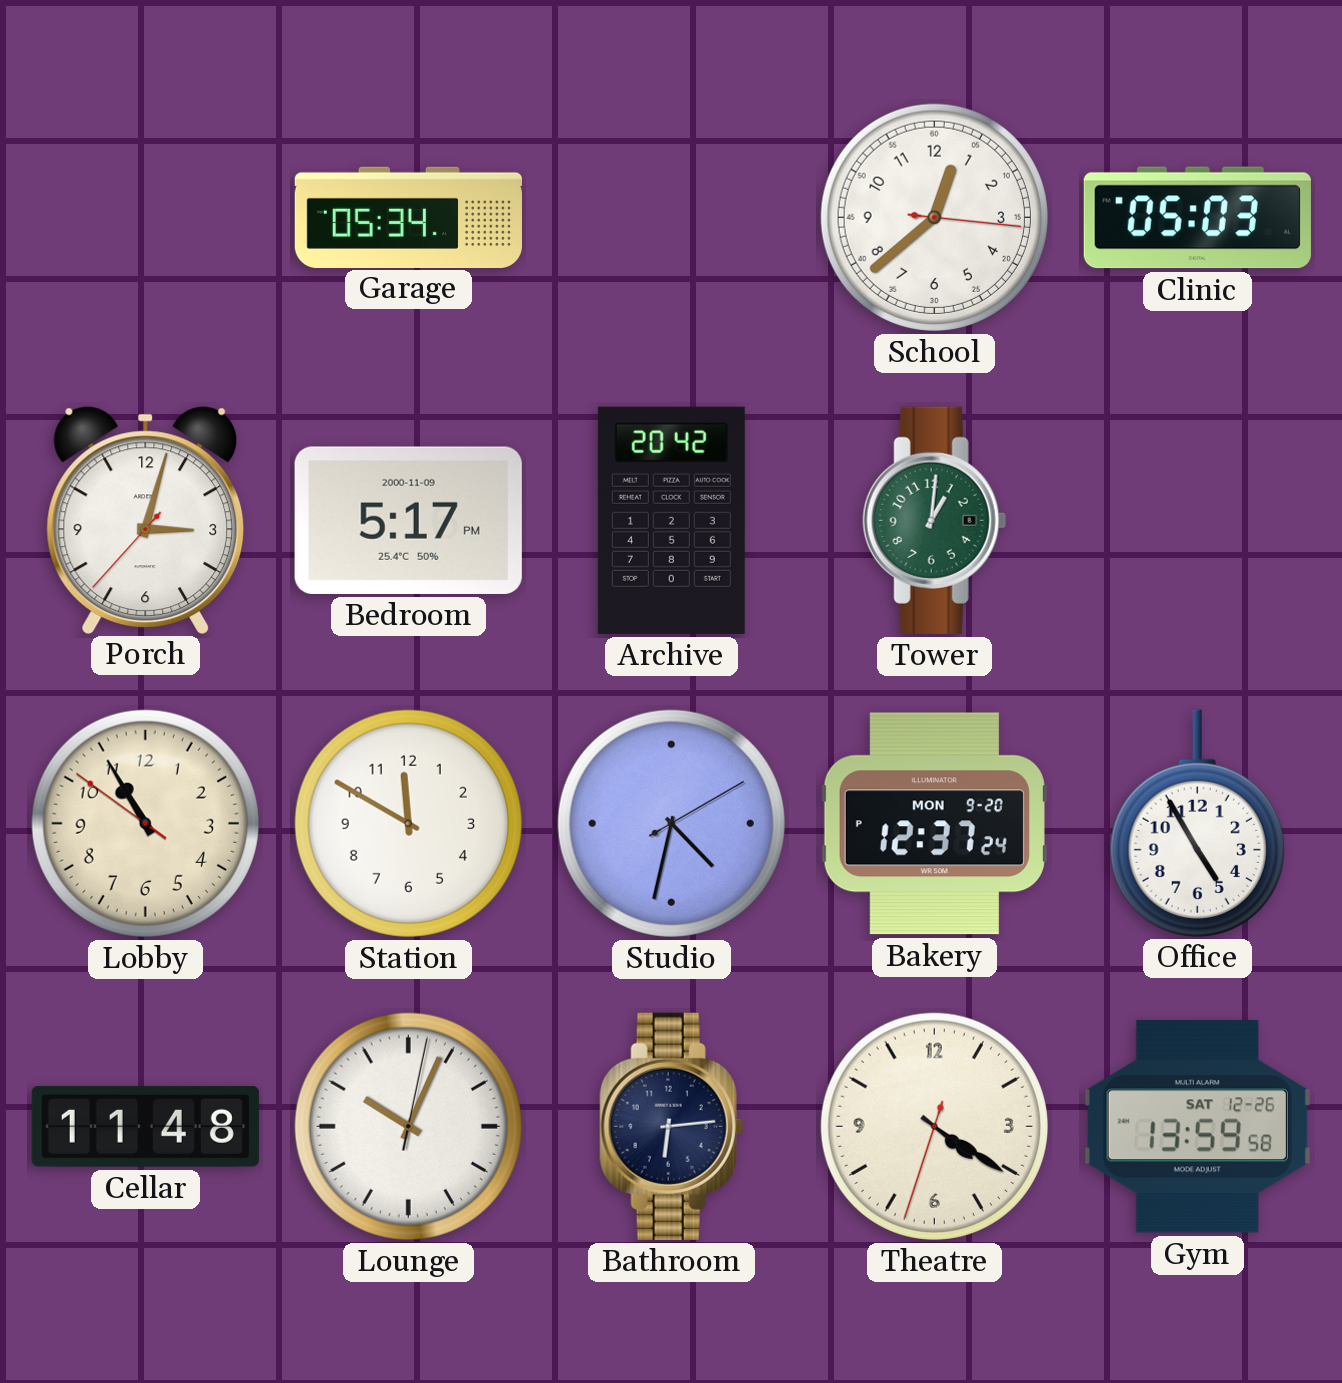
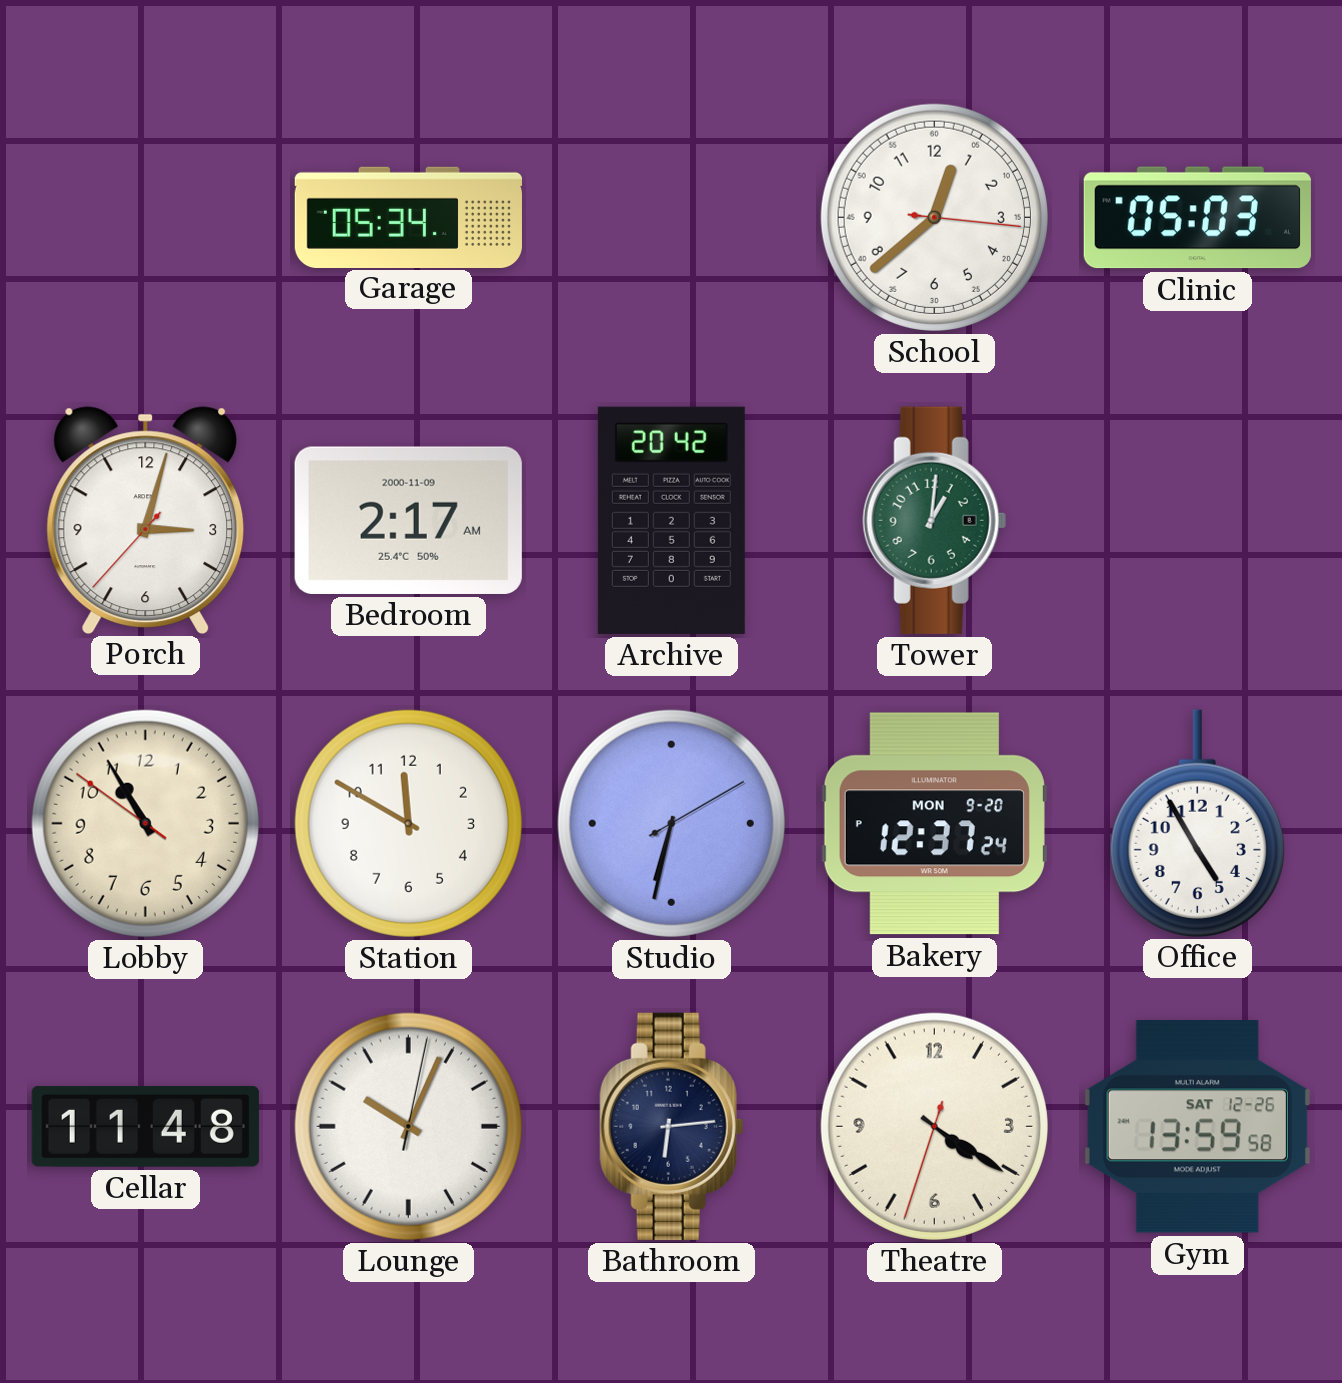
Bedroom: 5:17 -> 2:17
Studio: 4:32 -> 6:32
